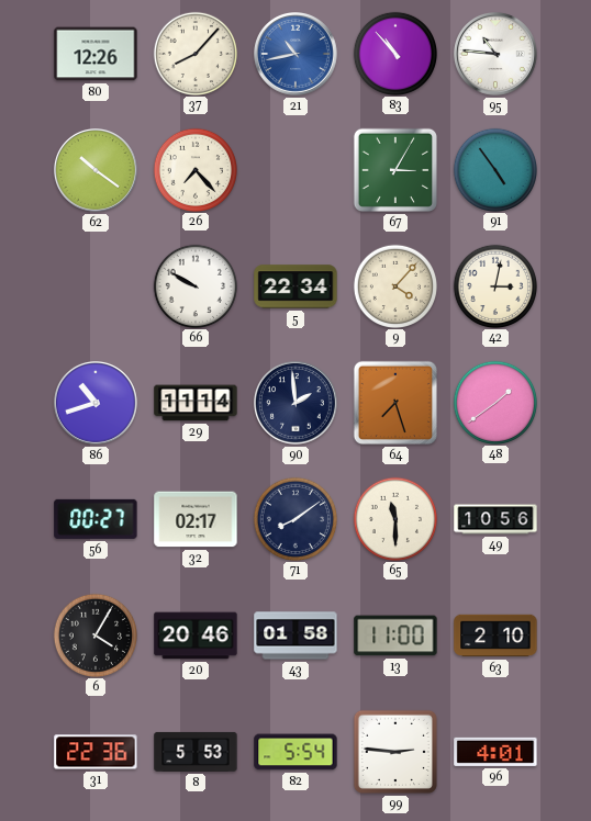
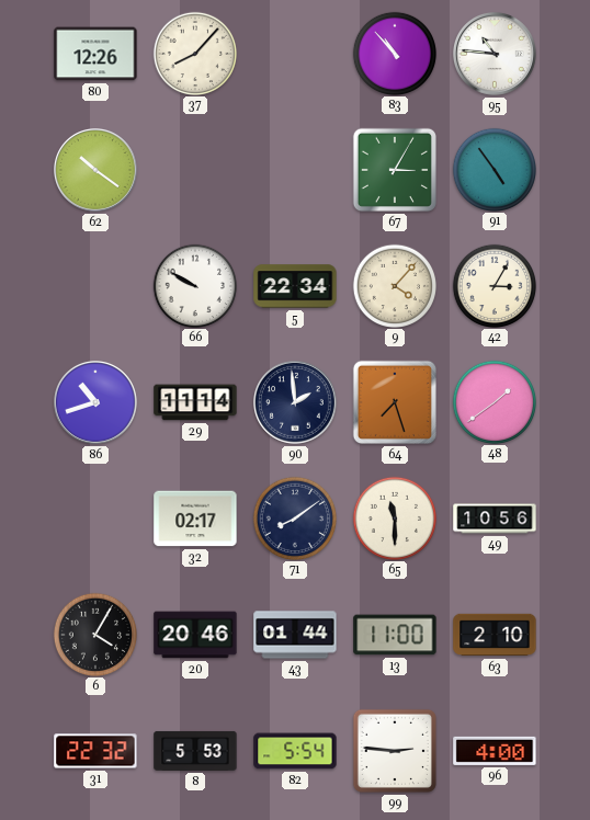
21: 10:43 -> none
26: 7:23 -> none
42: 3:02 -> 3:05
56: 00:27 -> none
43: 01:58 -> 01:44
31: 22:36 -> 22:32
96: 4:01 -> 4:00
